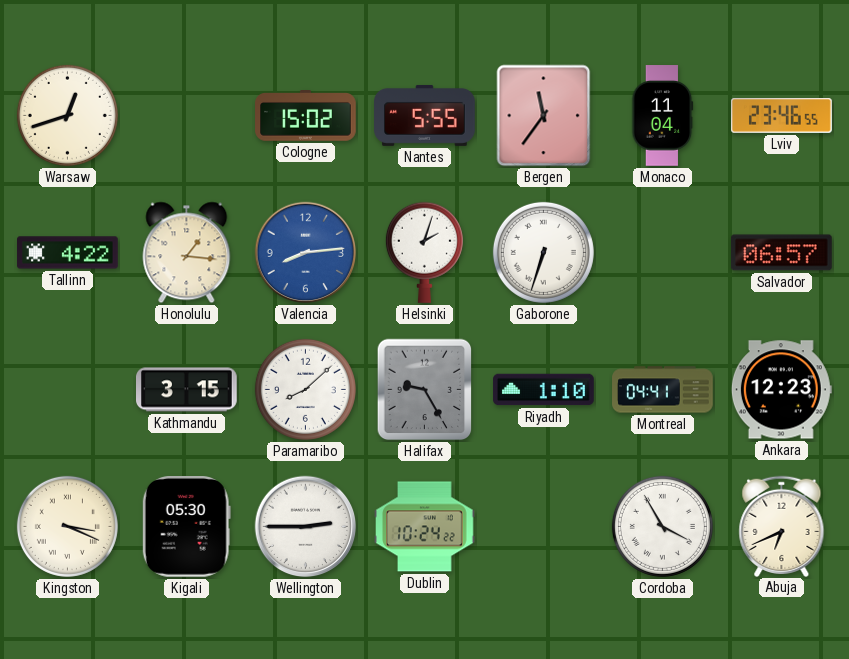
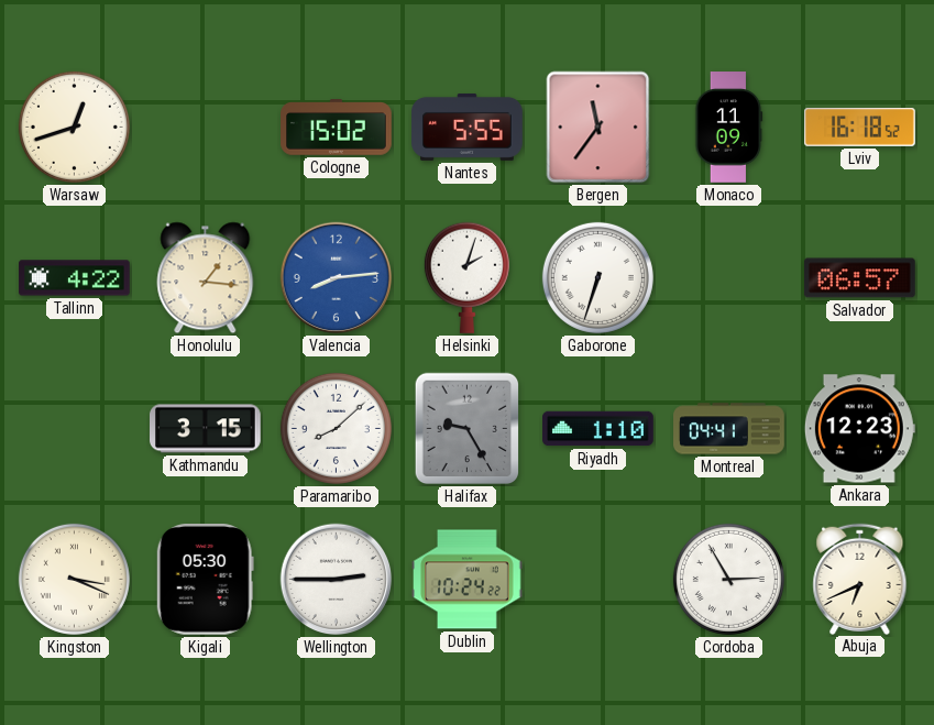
Monaco: 11:04 -> 11:09
Lviv: 23:46 -> 16:18
Cordoba: 3:55 -> 2:55
